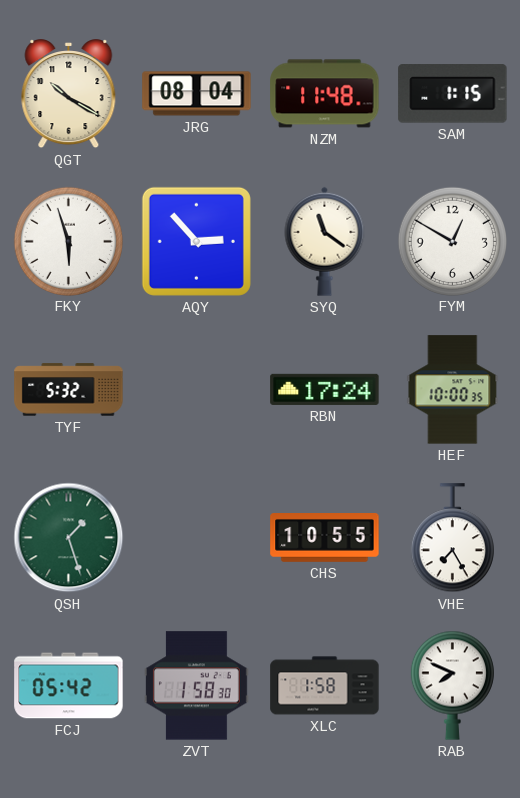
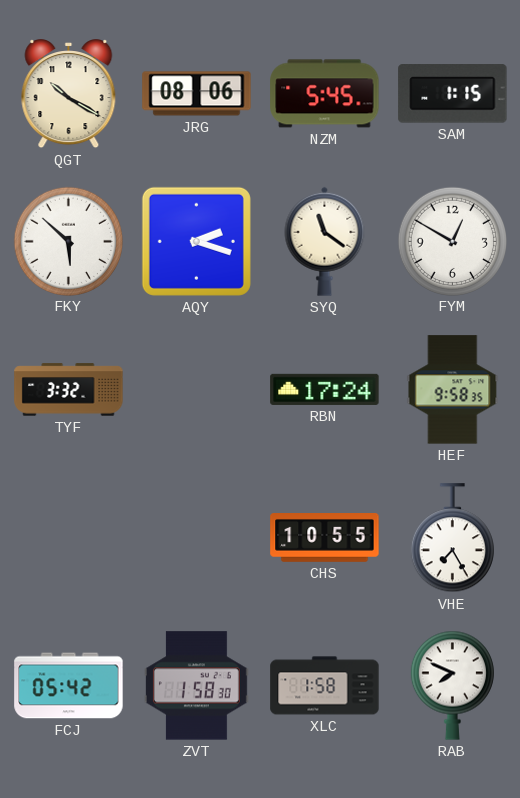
JRG: 08:04 -> 08:06
NZM: 11:48 -> 5:45
FKY: 5:57 -> 5:52
AQY: 2:53 -> 2:18
TYF: 5:32 -> 3:32
HEF: 10:00 -> 9:58
QSH: 1:27 -> none
